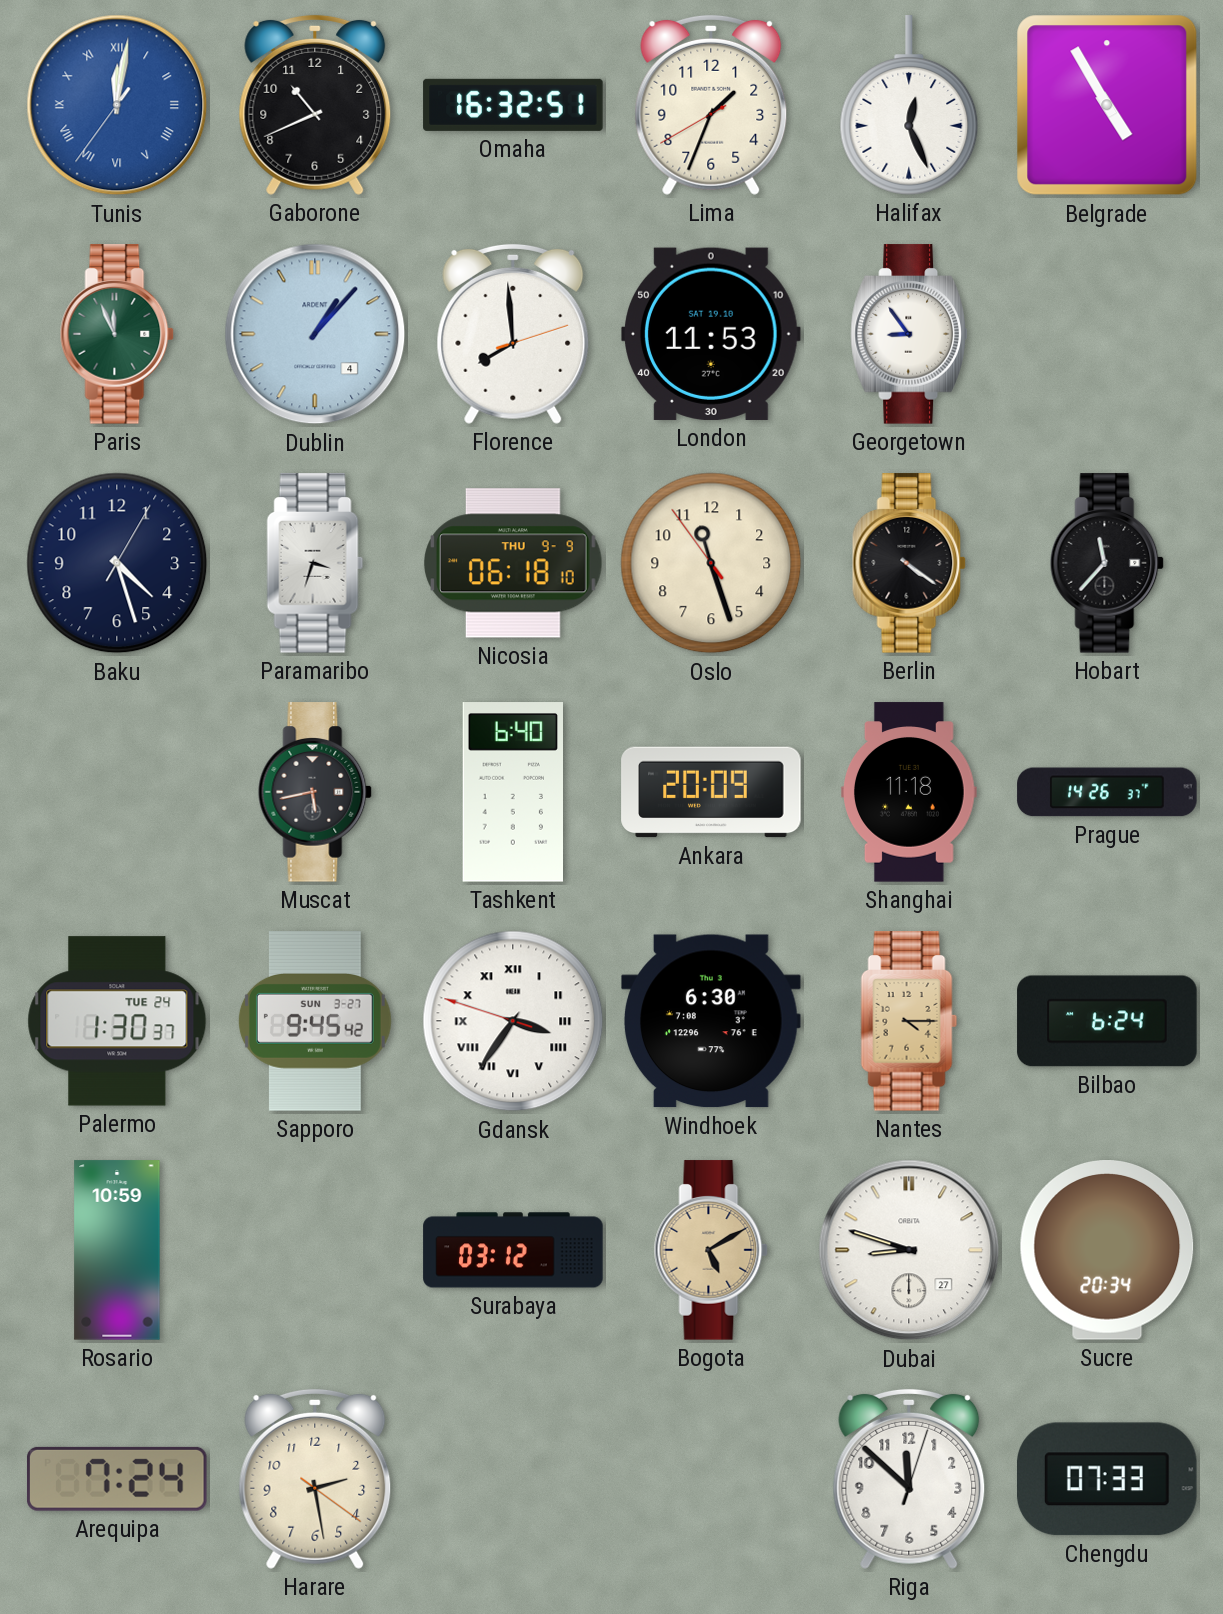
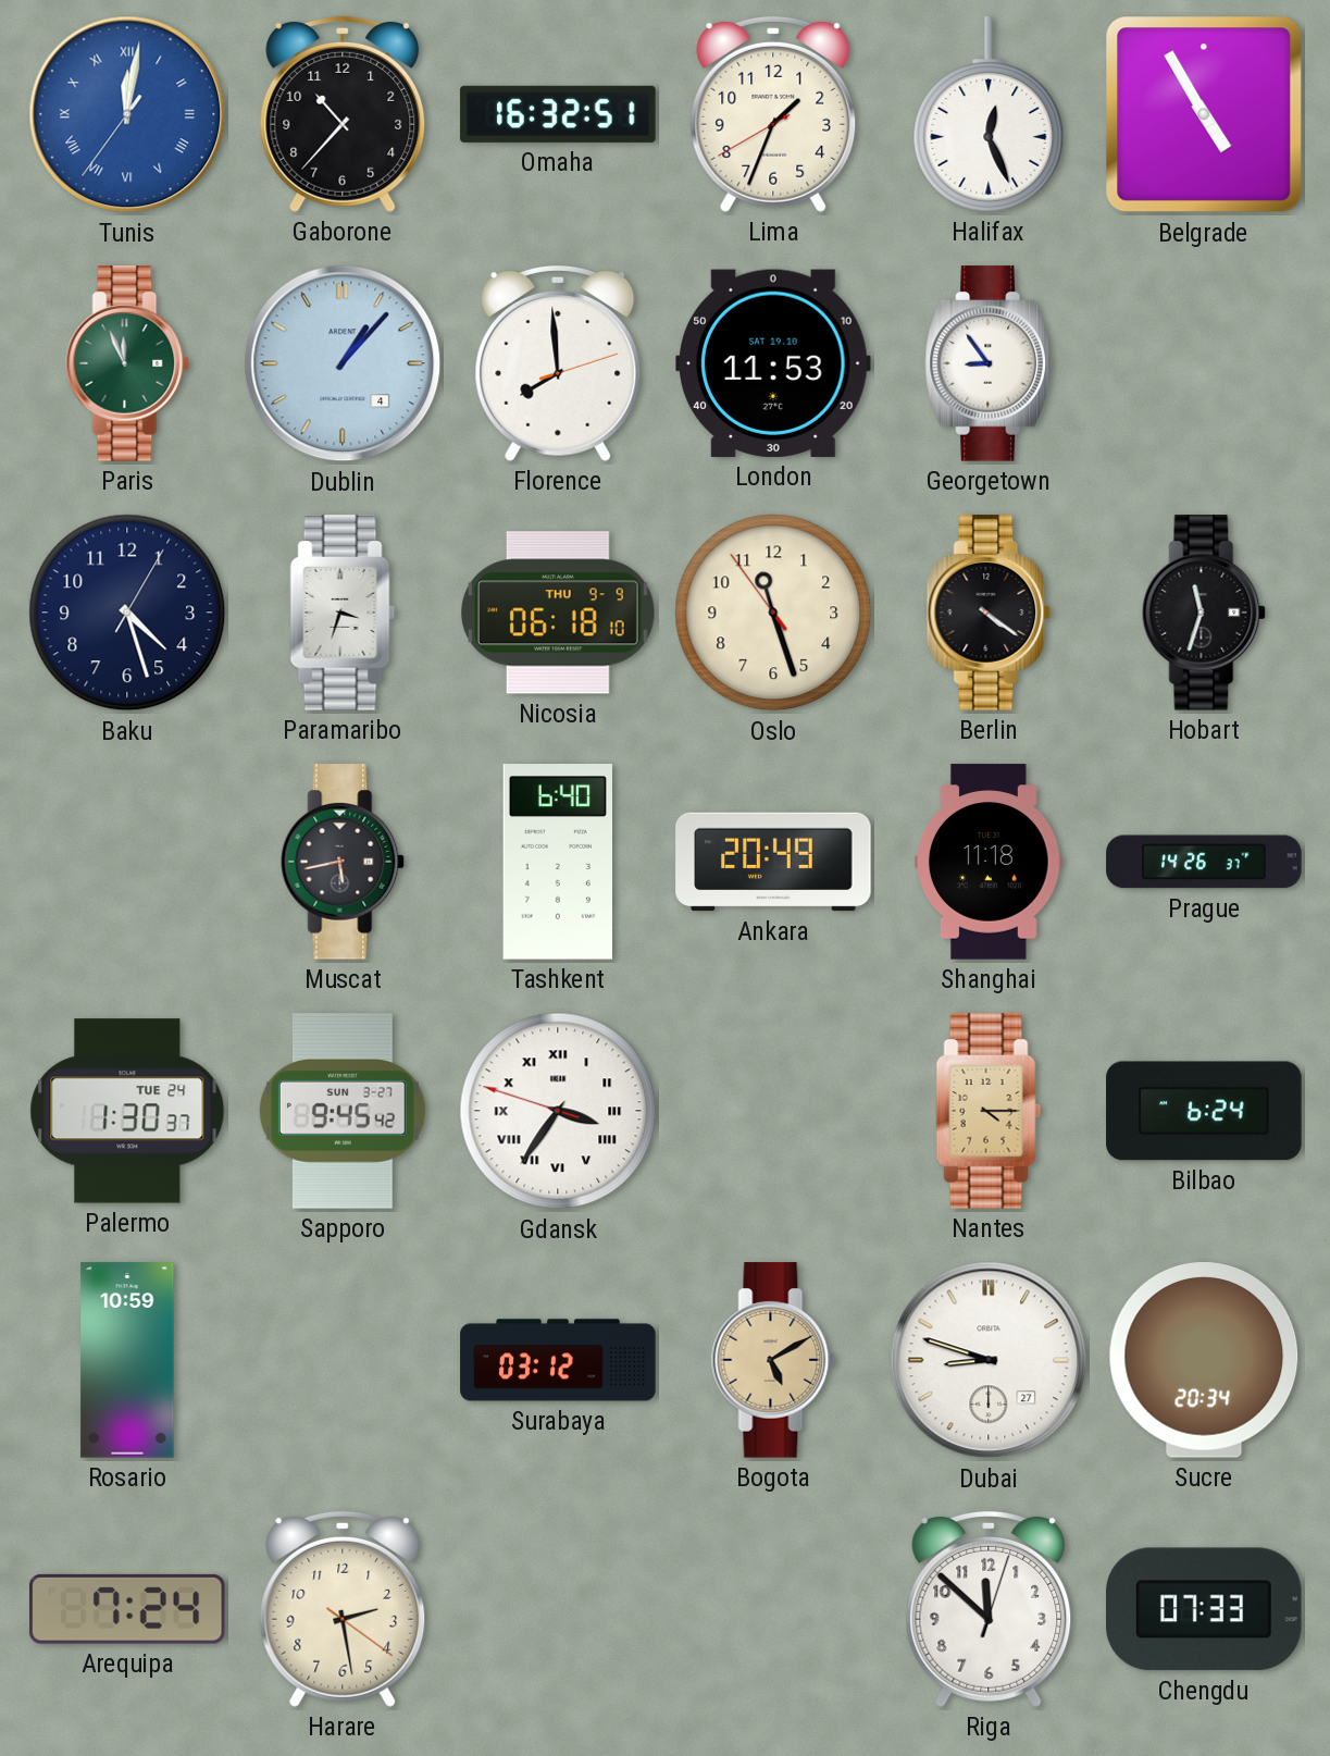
Gaborone: 10:41 -> 10:37
Hobart: 11:37 -> 11:33
Ankara: 20:09 -> 20:49
Windhoek: 6:30 -> none
